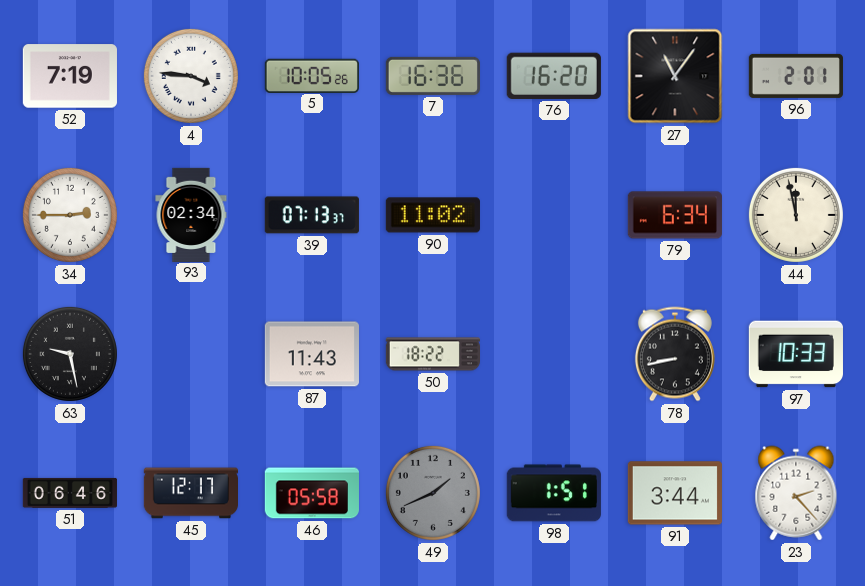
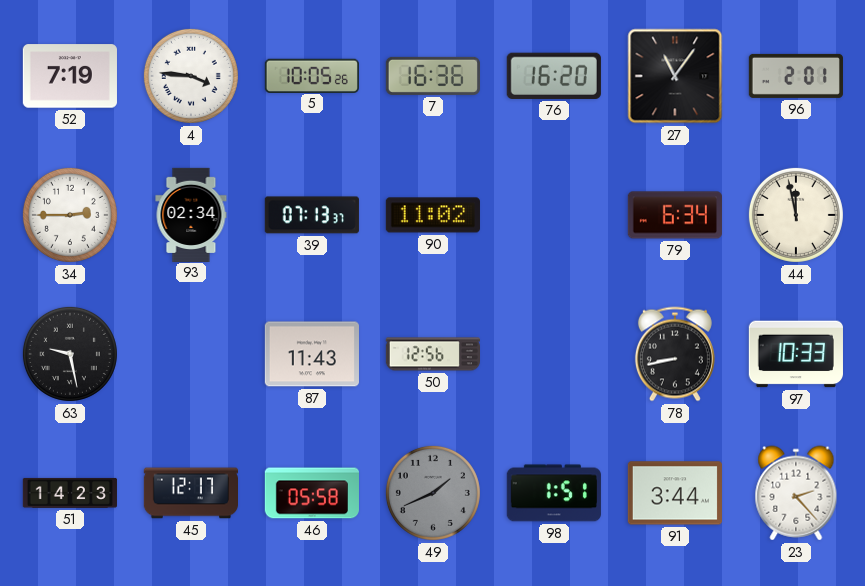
50: 18:22 -> 12:56
51: 06:46 -> 14:23
